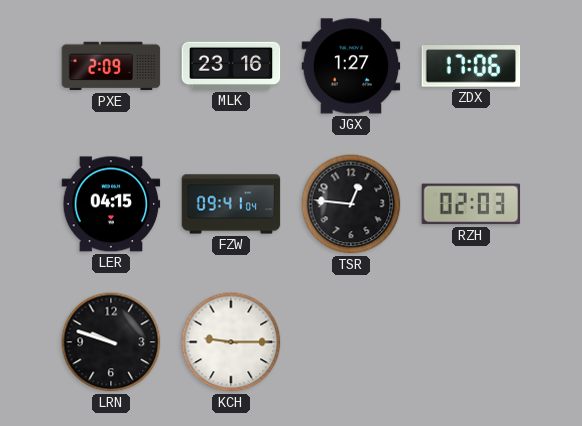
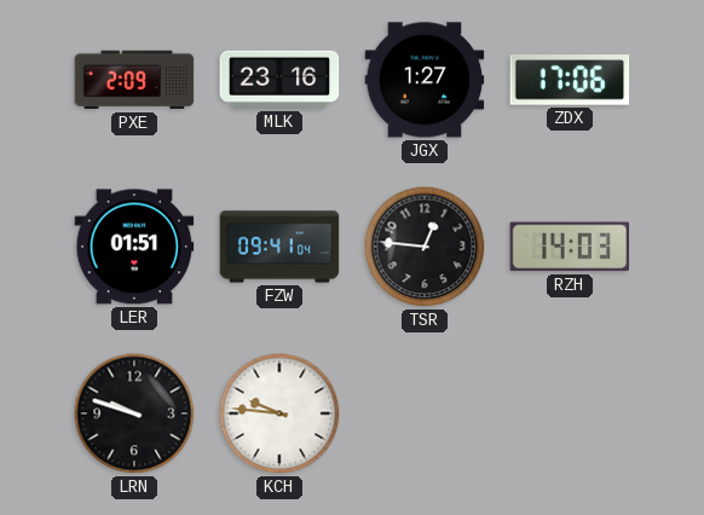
LER: 04:15 -> 01:51
RZH: 02:03 -> 14:03
KCH: 9:15 -> 9:46
